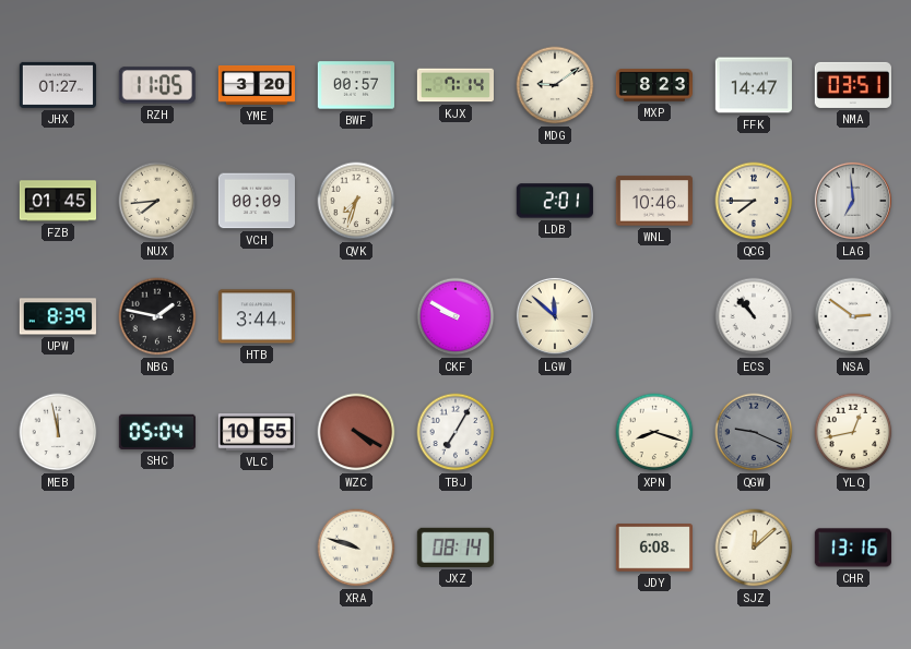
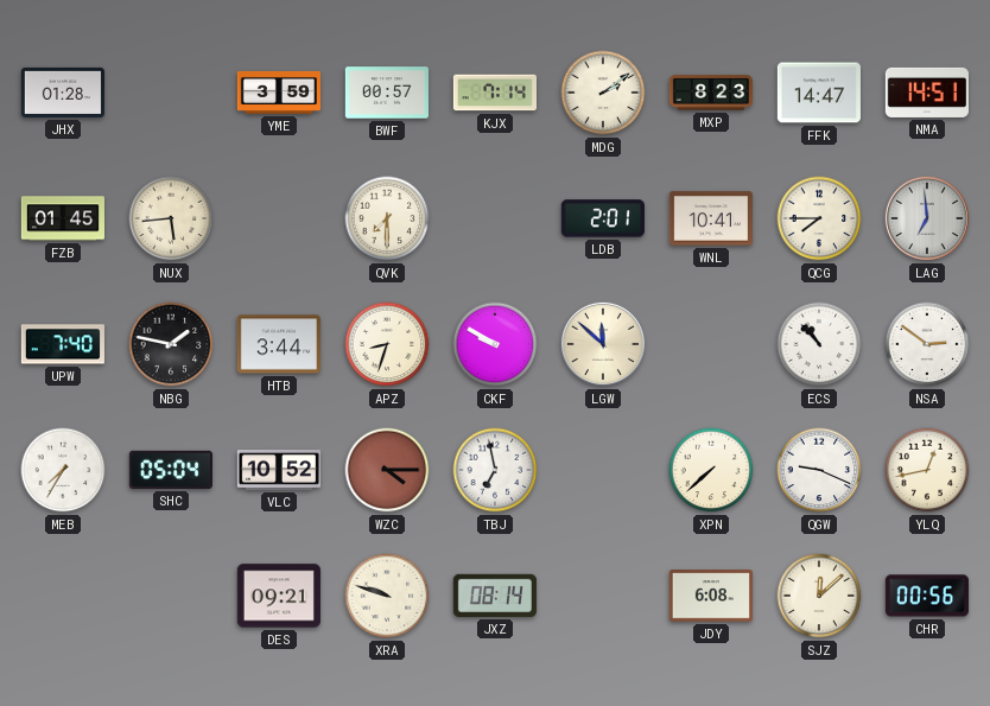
JHX: 01:27 -> 01:28
RZH: 11:05 -> none
YME: 3:20 -> 3:59
MDG: 9:09 -> 2:09
NMA: 03:51 -> 14:51
NUX: 7:44 -> 5:44
VCH: 00:09 -> none
QVK: 7:33 -> 7:30
WNL: 10:46 -> 10:41
UPW: 8:39 -> 7:40
APZ: none -> 8:33
MEB: 11:58 -> 7:35
VLC: 10:55 -> 10:52
WZC: 4:20 -> 4:15
TBJ: 7:05 -> 6:58
XPN: 8:18 -> 7:38
QGW dial: grey -> white
DES: none -> 09:21
CHR: 13:16 -> 00:56
